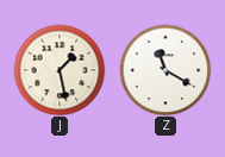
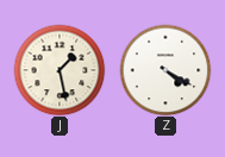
Z: 11:20 -> 4:20
